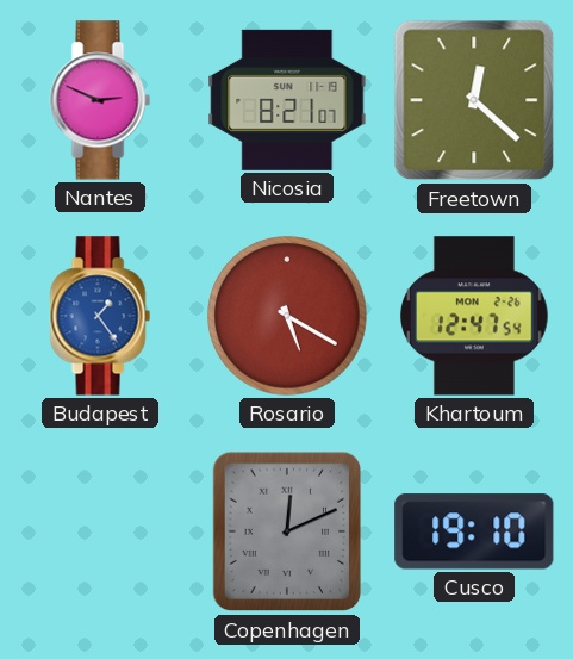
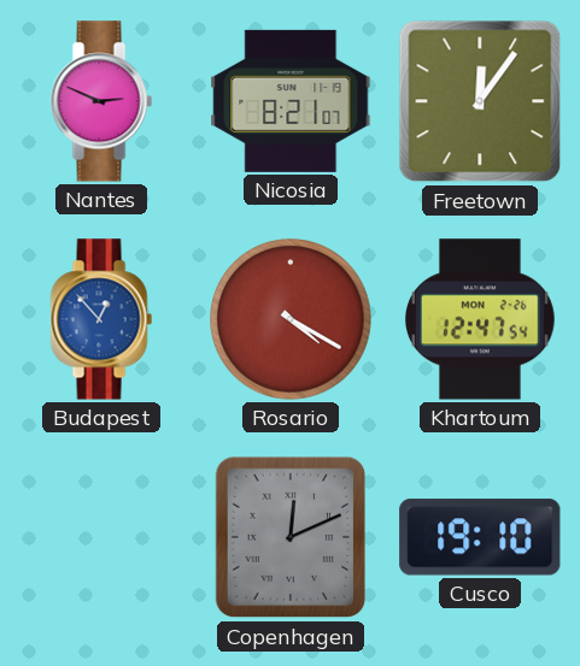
Freetown: 12:22 -> 12:06
Budapest: 1:24 -> 12:53
Rosario: 5:20 -> 4:20
